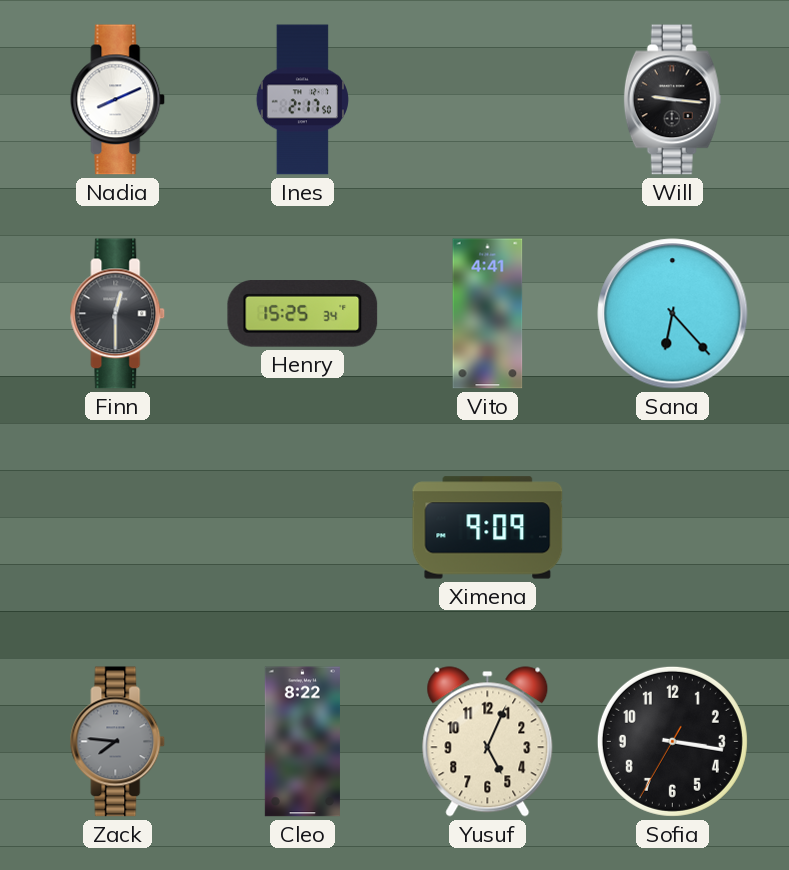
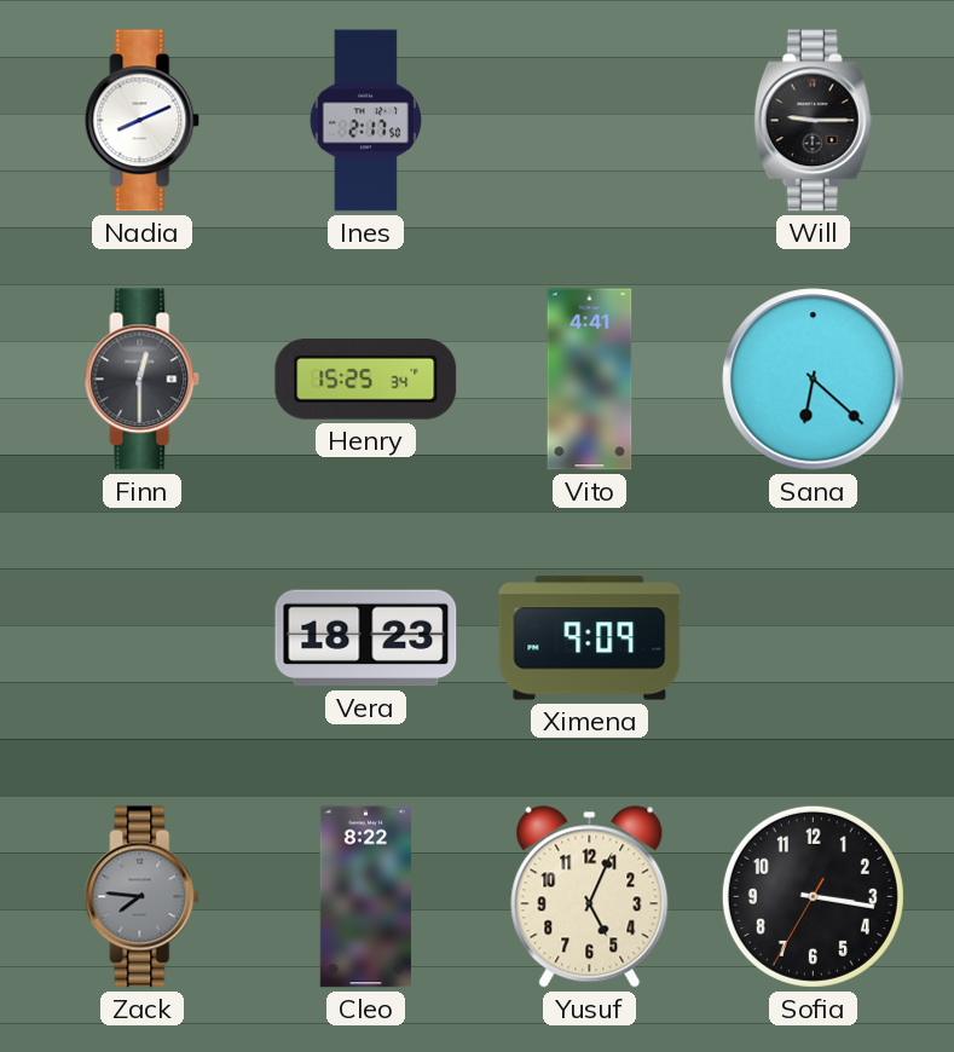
Will: 9:16 -> 9:15
Sana: 6:23 -> 6:22
Vera: none -> 18:23
